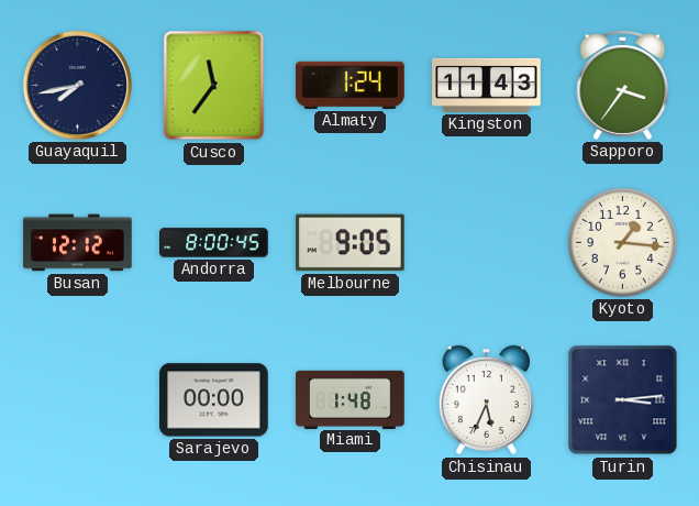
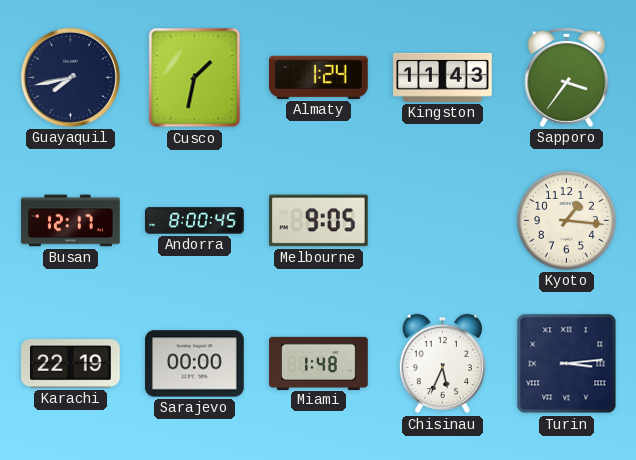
Cusco: 11:36 -> 1:32
Busan: 12:12 -> 12:17
Karachi: none -> 22:19
